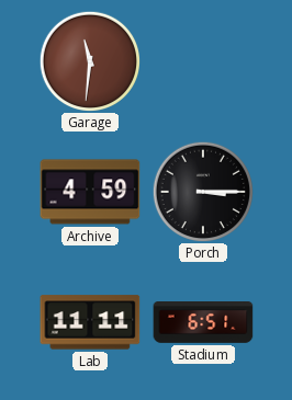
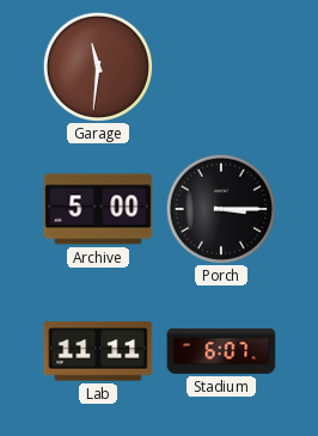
Archive: 4:59 -> 5:00
Stadium: 6:51 -> 6:07
